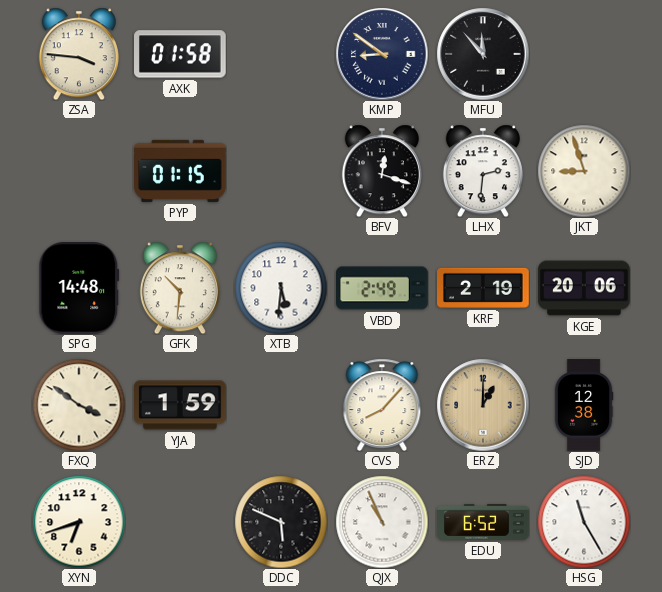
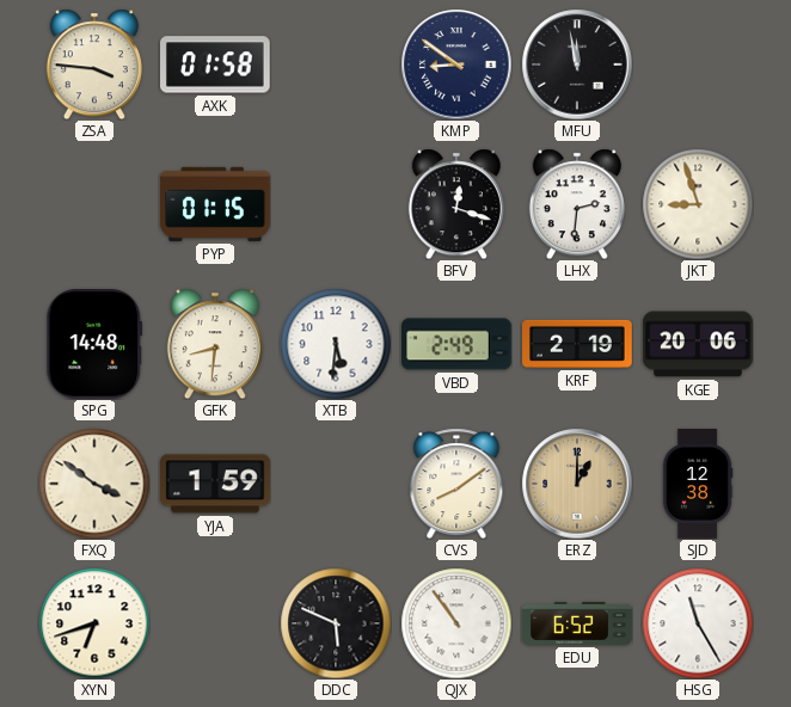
MFU: 11:53 -> 11:58
GFK: 10:31 -> 8:31
CVS: 8:07 -> 8:09
QJX: 10:56 -> 10:54
